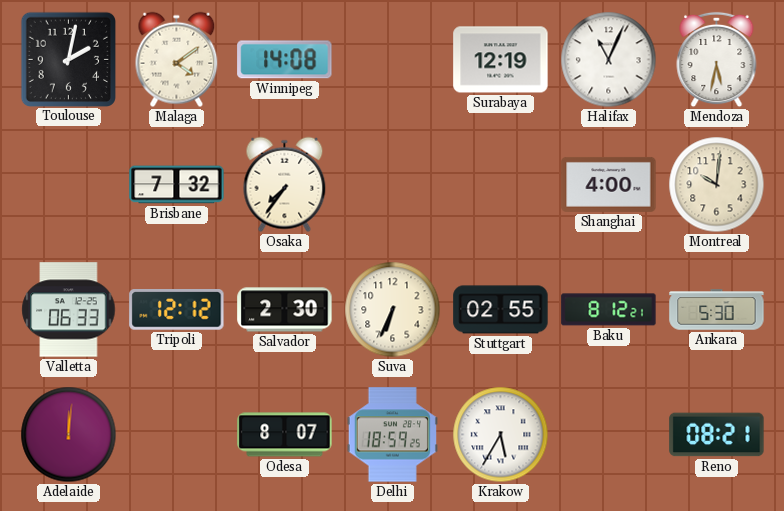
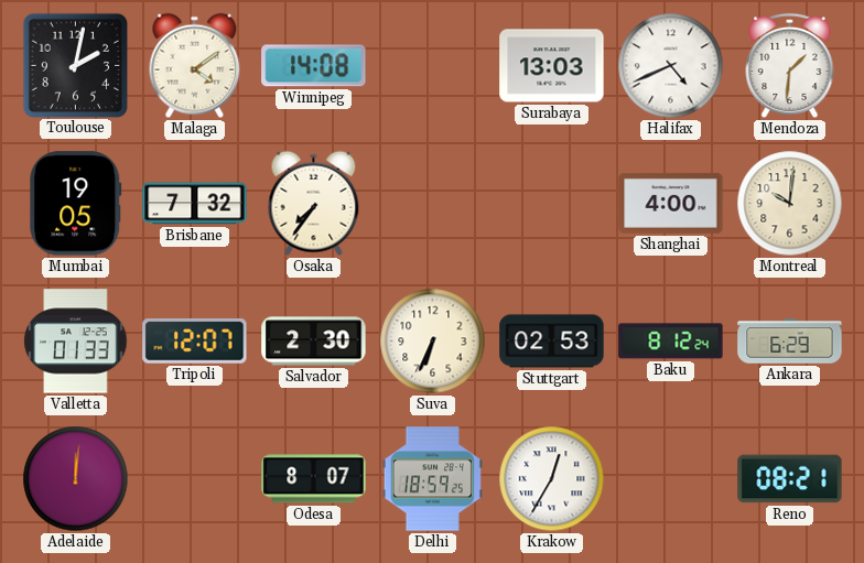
Surabaya: 12:19 -> 13:03
Halifax: 11:04 -> 4:41
Mendoza: 5:32 -> 1:31
Mumbai: none -> 19:05
Valletta: 06:33 -> 01:33
Tripoli: 12:12 -> 12:07
Stuttgart: 02:55 -> 02:53
Baku: 8:12:21 -> 8:12:24
Ankara: 5:30 -> 6:29
Krakow: 5:35 -> 12:35
